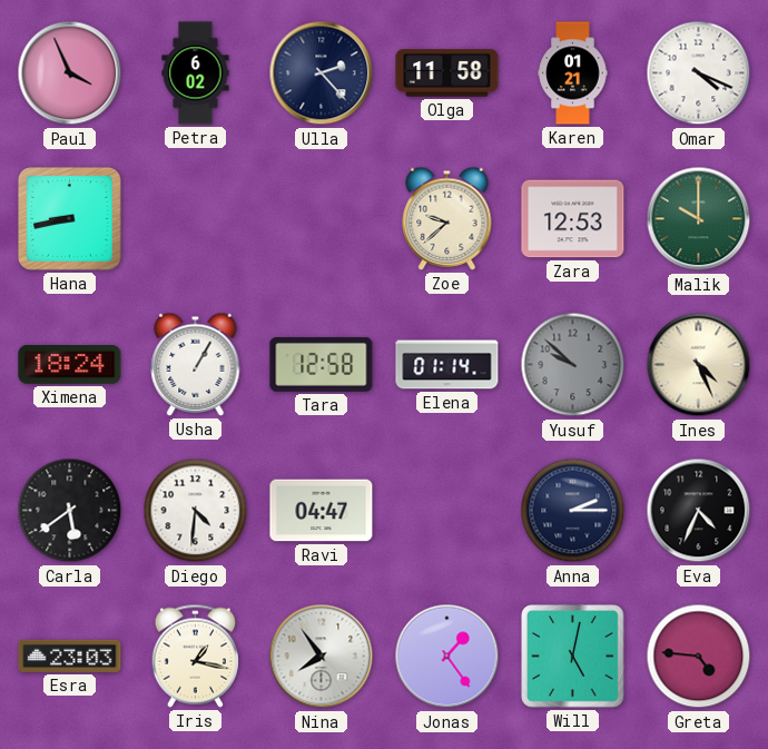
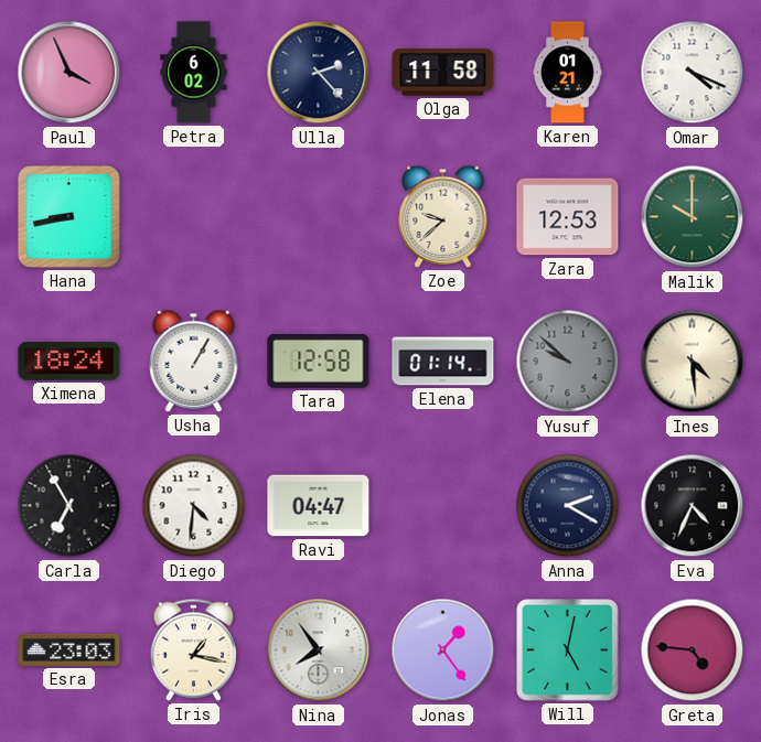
Ines: 4:26 -> 4:29
Carla: 5:39 -> 6:55
Anna: 2:15 -> 2:20
